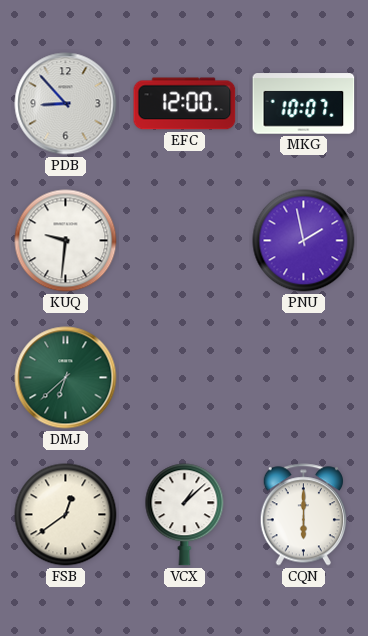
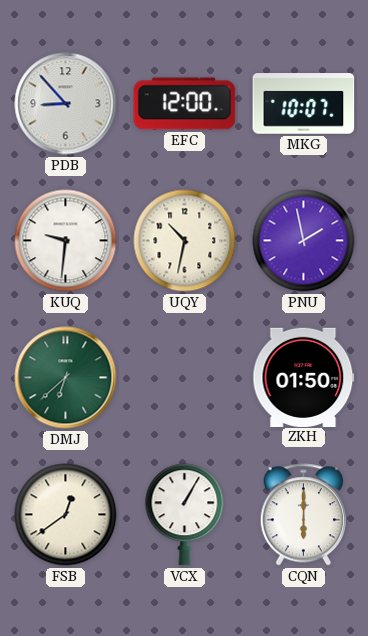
UQY: none -> 10:32
ZKH: none -> 01:50
VCX: 1:08 -> 1:05
